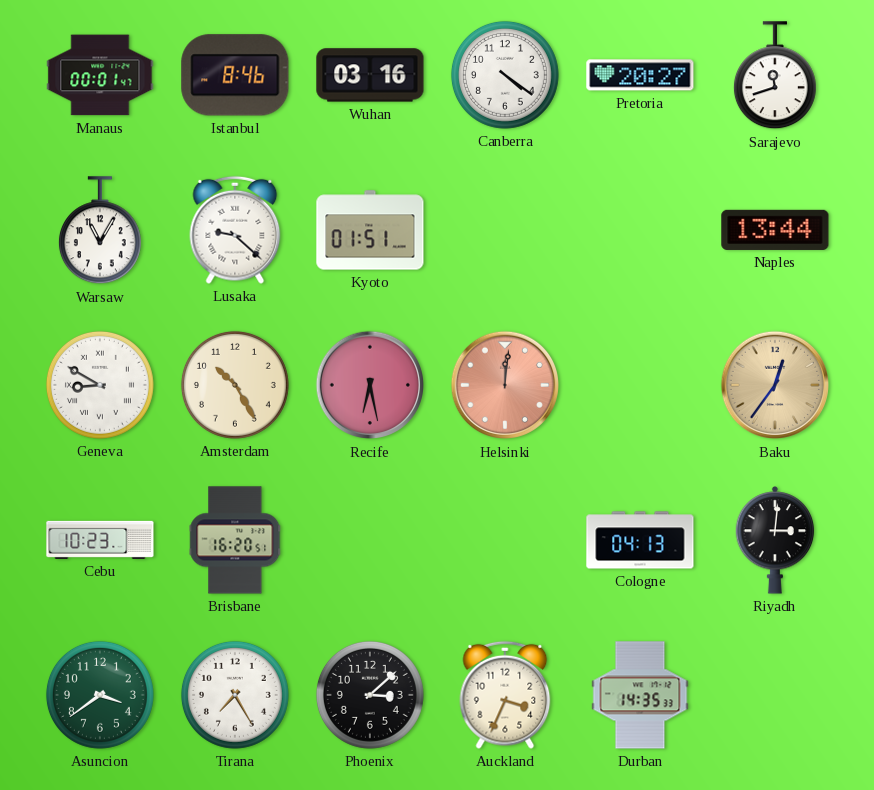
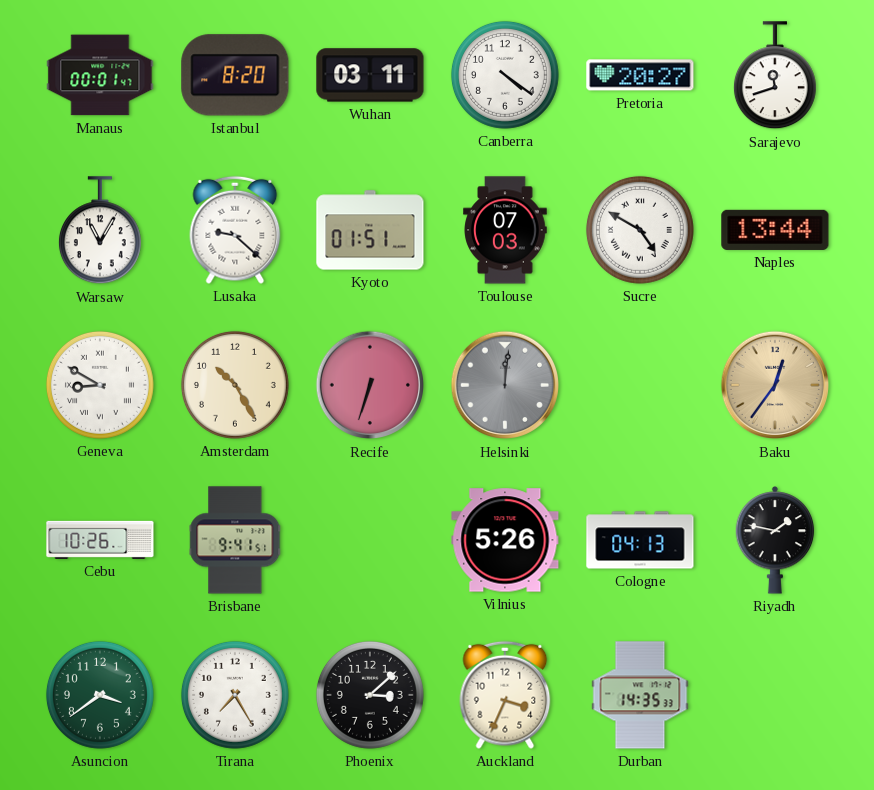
Istanbul: 8:46 -> 8:20
Wuhan: 03:16 -> 03:11
Toulouse: none -> 07:03
Sucre: none -> 4:50
Recife: 6:28 -> 6:33
Helsinki dial: salmon -> grey
Cebu: 10:23 -> 10:26
Brisbane: 16:20 -> 9:41
Vilnius: none -> 5:26
Riyadh: 3:01 -> 1:47
